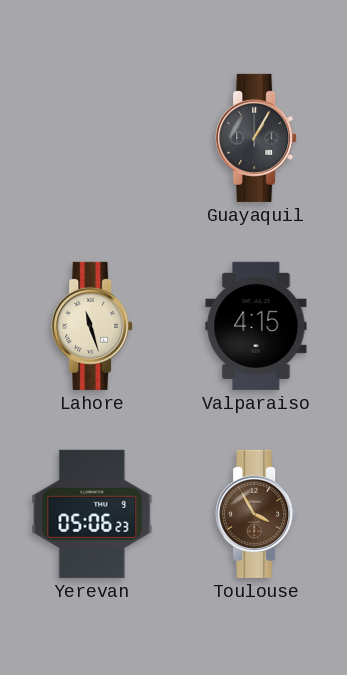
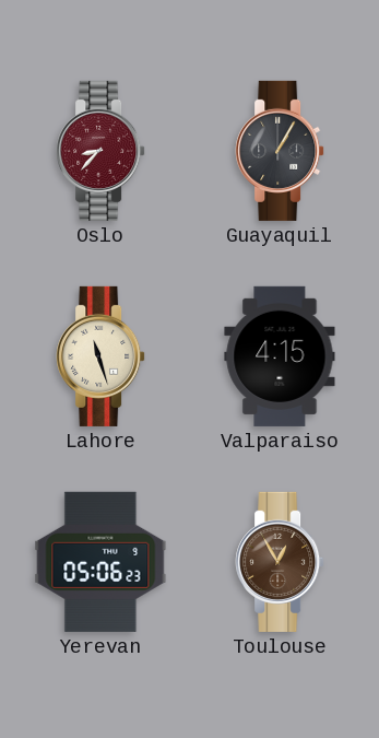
Oslo: none -> 8:37
Toulouse: 3:55 -> 12:55
